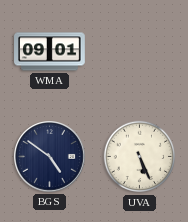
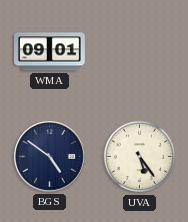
UVA: 5:26 -> 5:24
